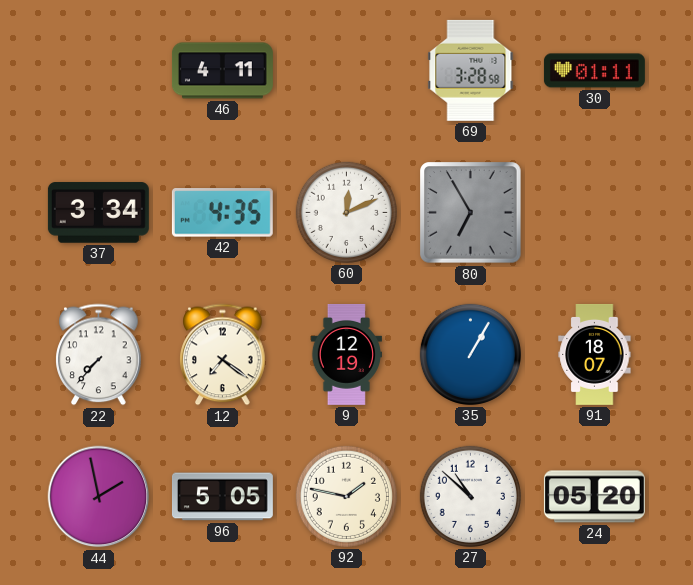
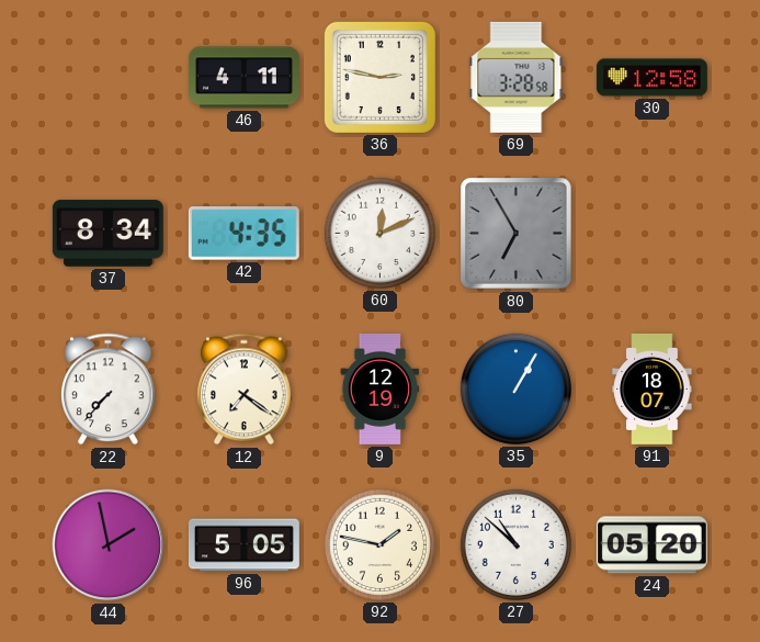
36: none -> 2:47
30: 01:11 -> 12:58
37: 3:34 -> 8:34
